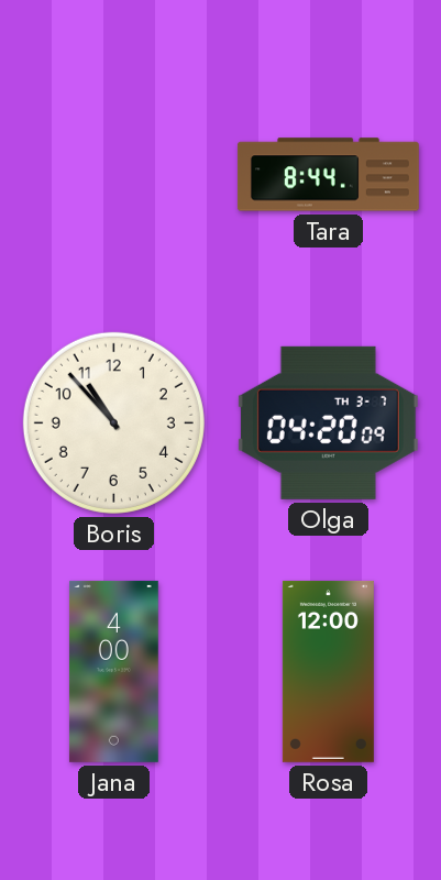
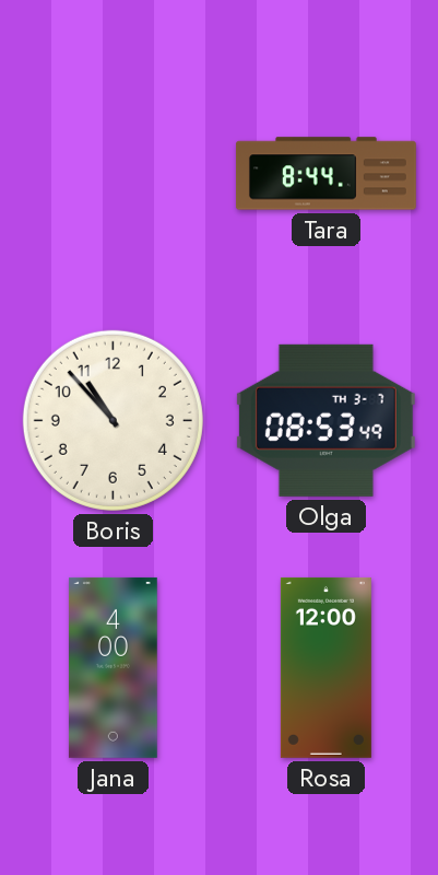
Olga: 04:20 -> 08:53
